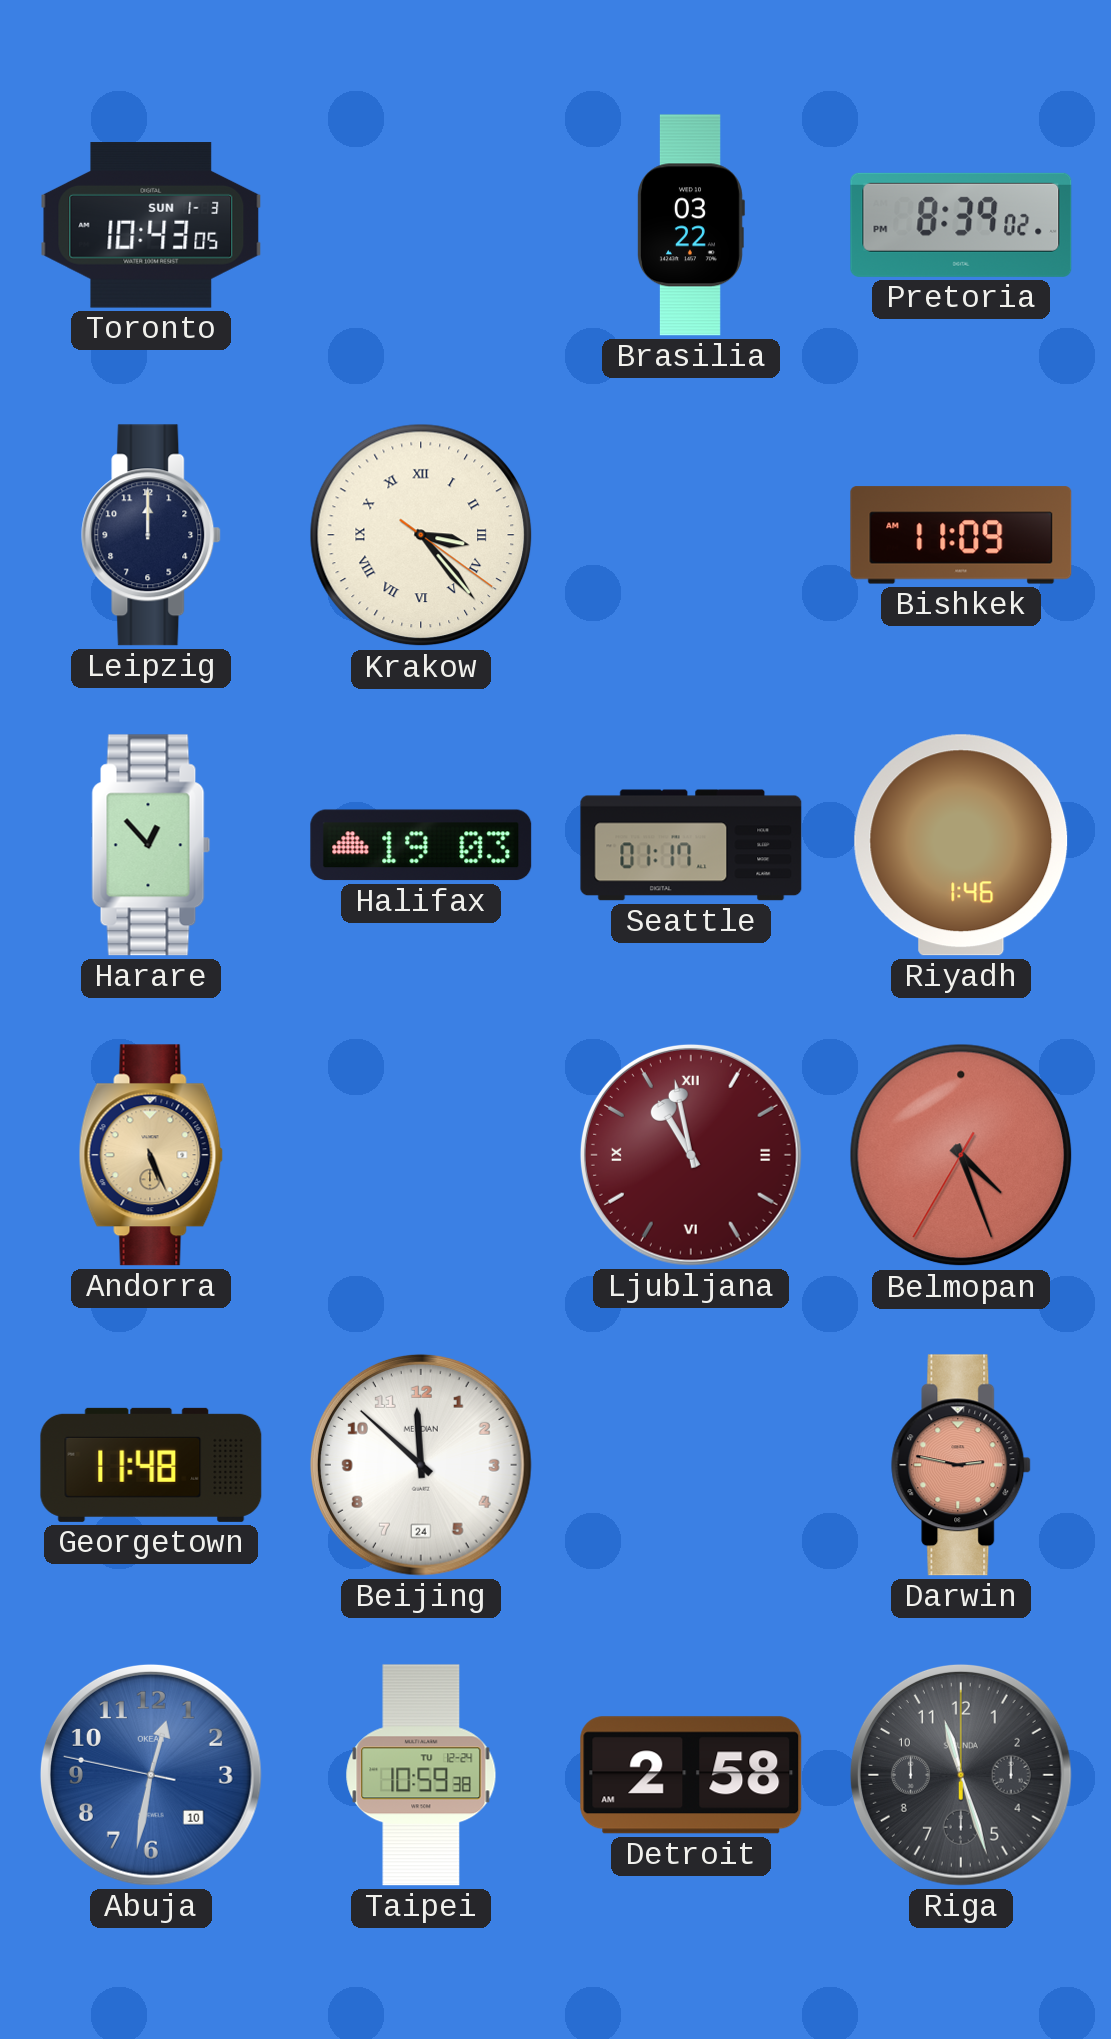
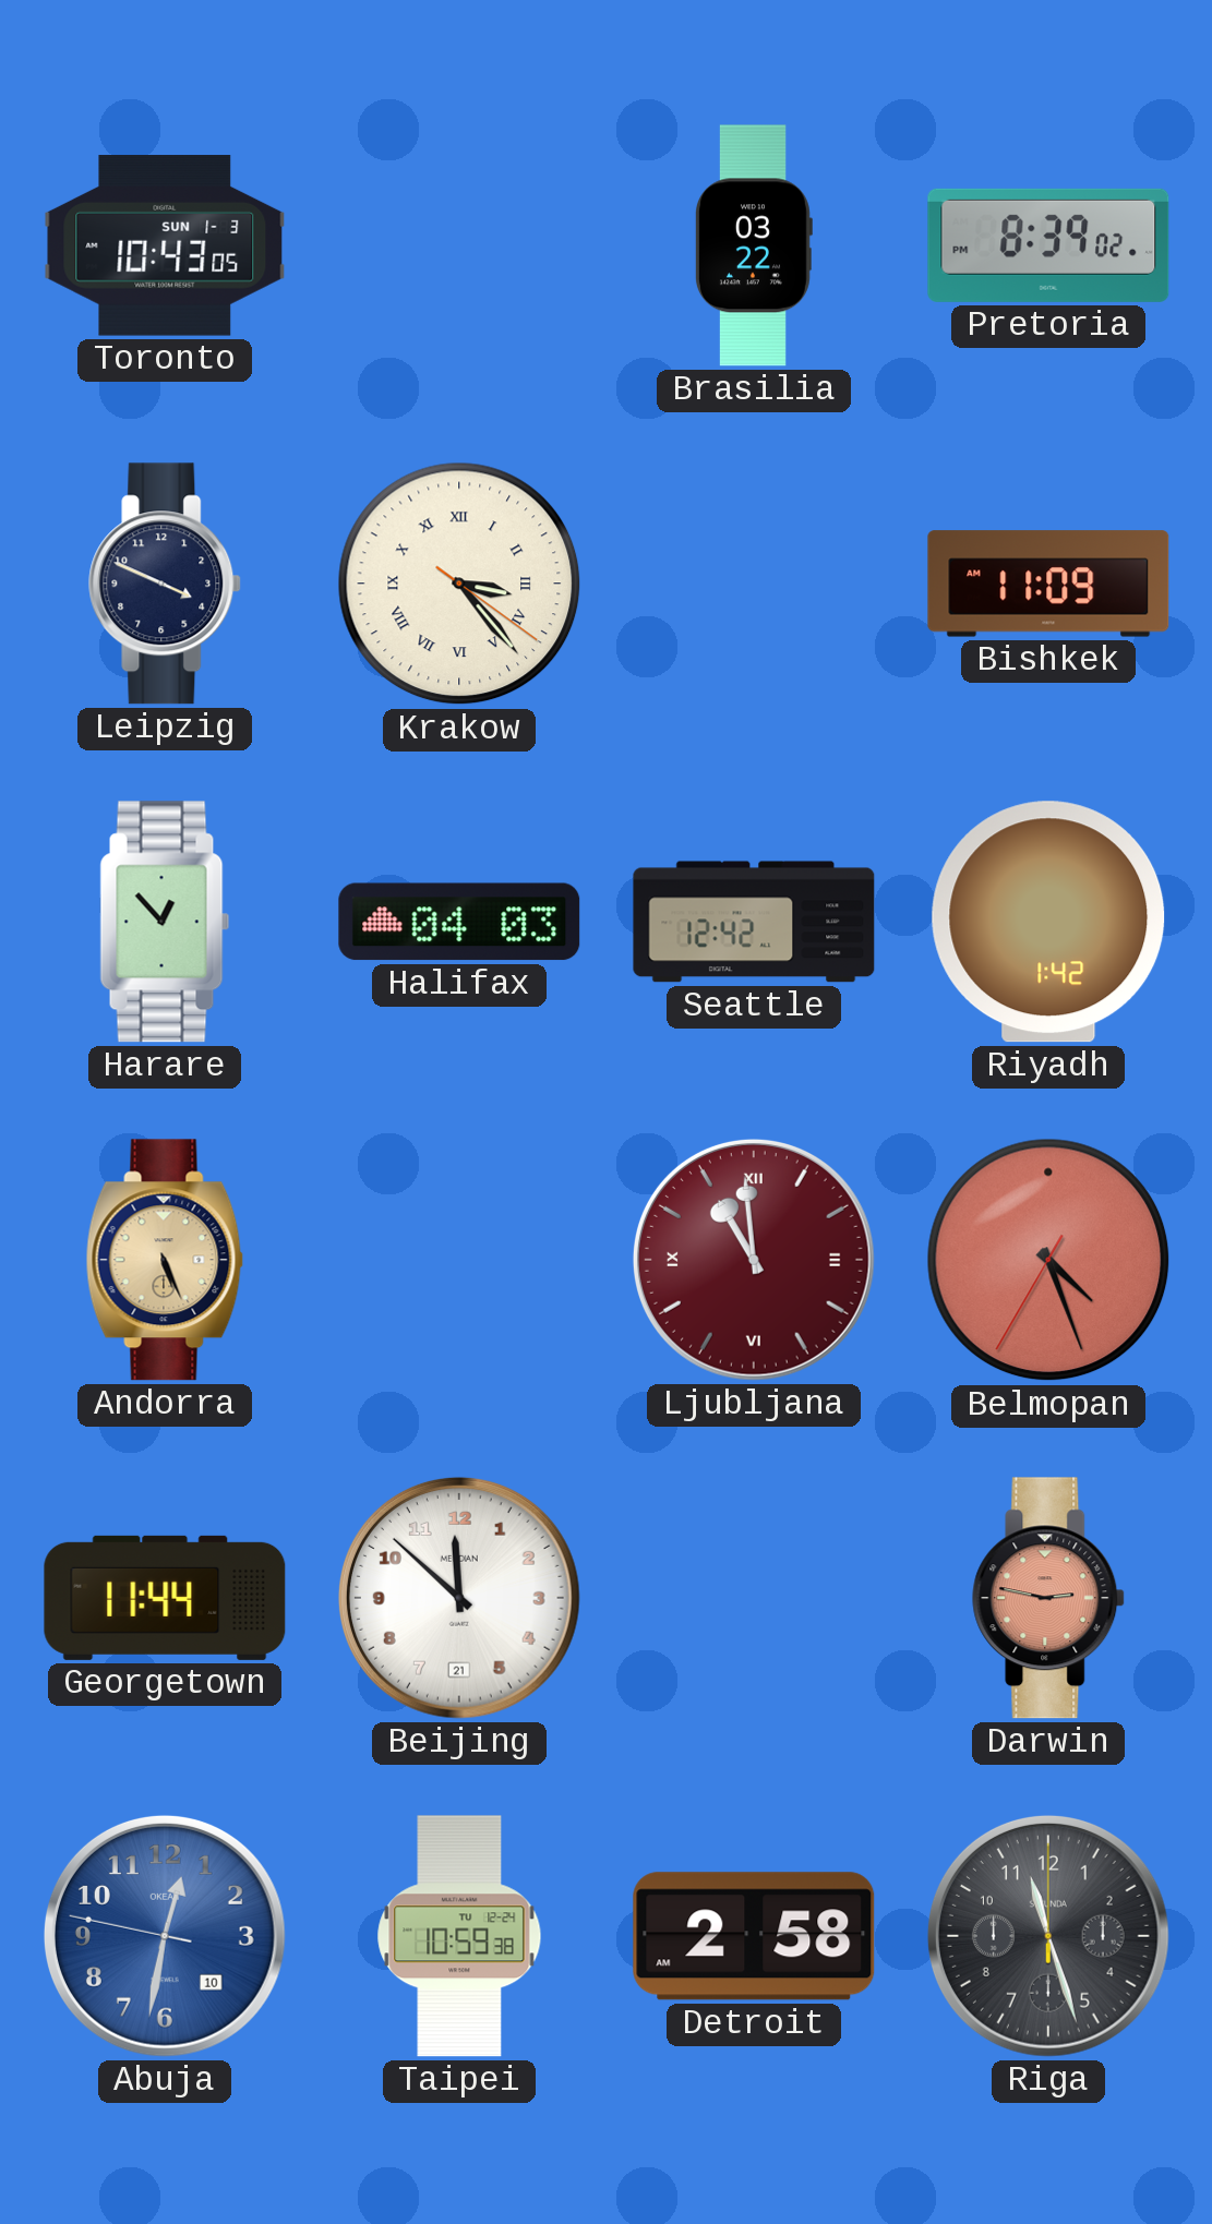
Leipzig: 12:00 -> 3:49
Halifax: 19:03 -> 04:03
Seattle: 01:17 -> 12:42
Riyadh: 1:46 -> 1:42
Ljubljana: 10:58 -> 10:59
Georgetown: 11:48 -> 11:44
Beijing date: 24 -> 21
